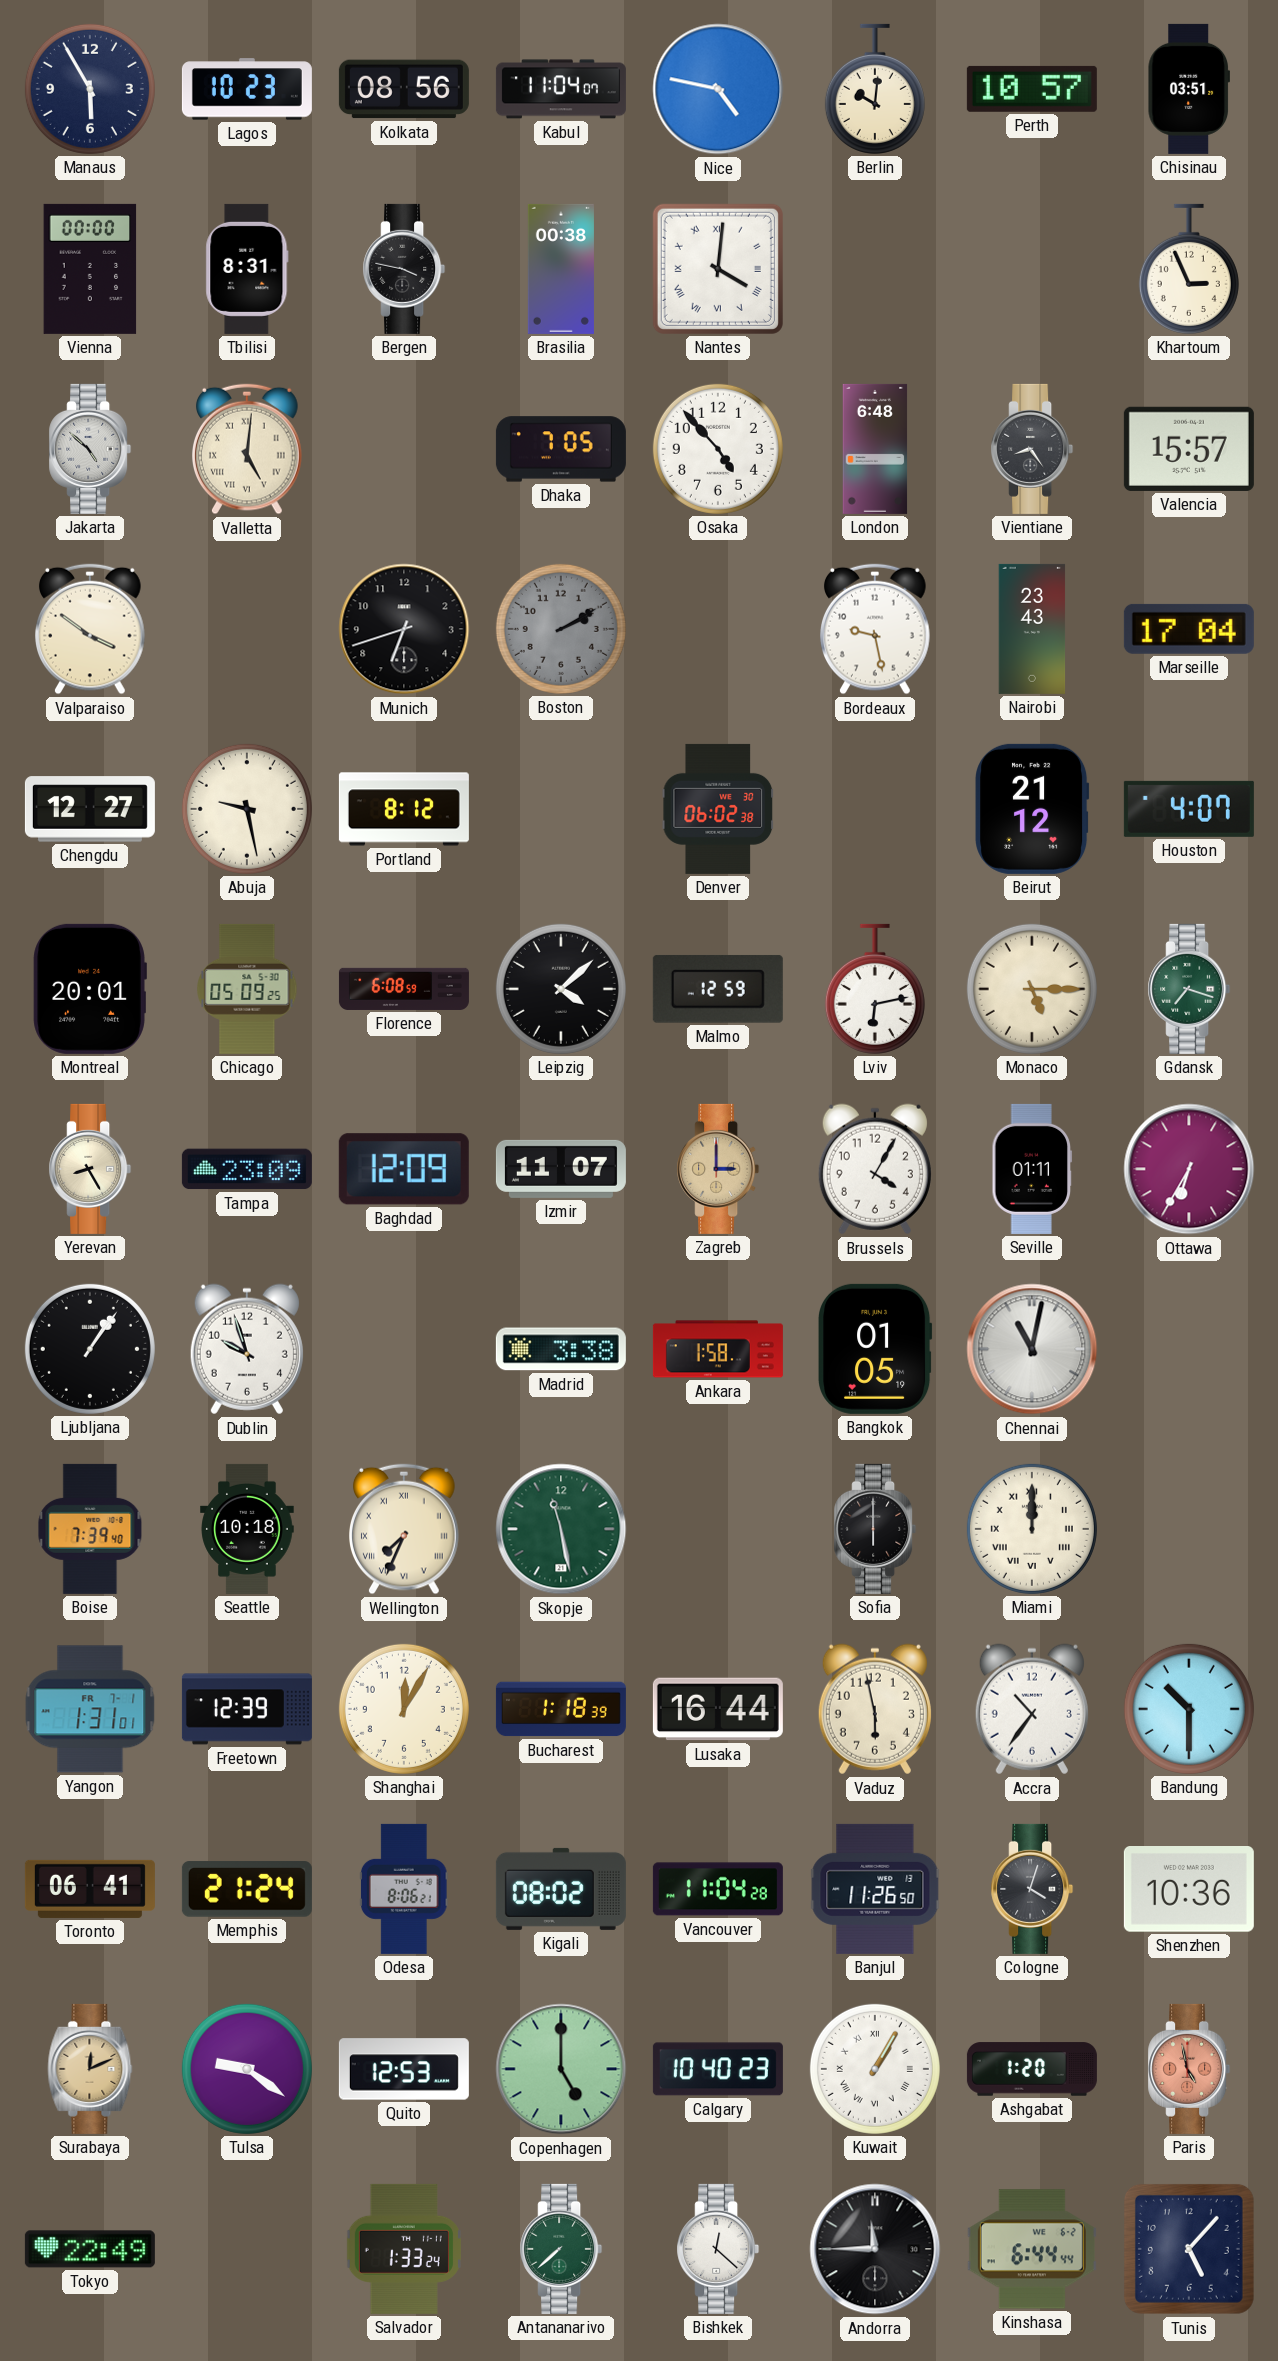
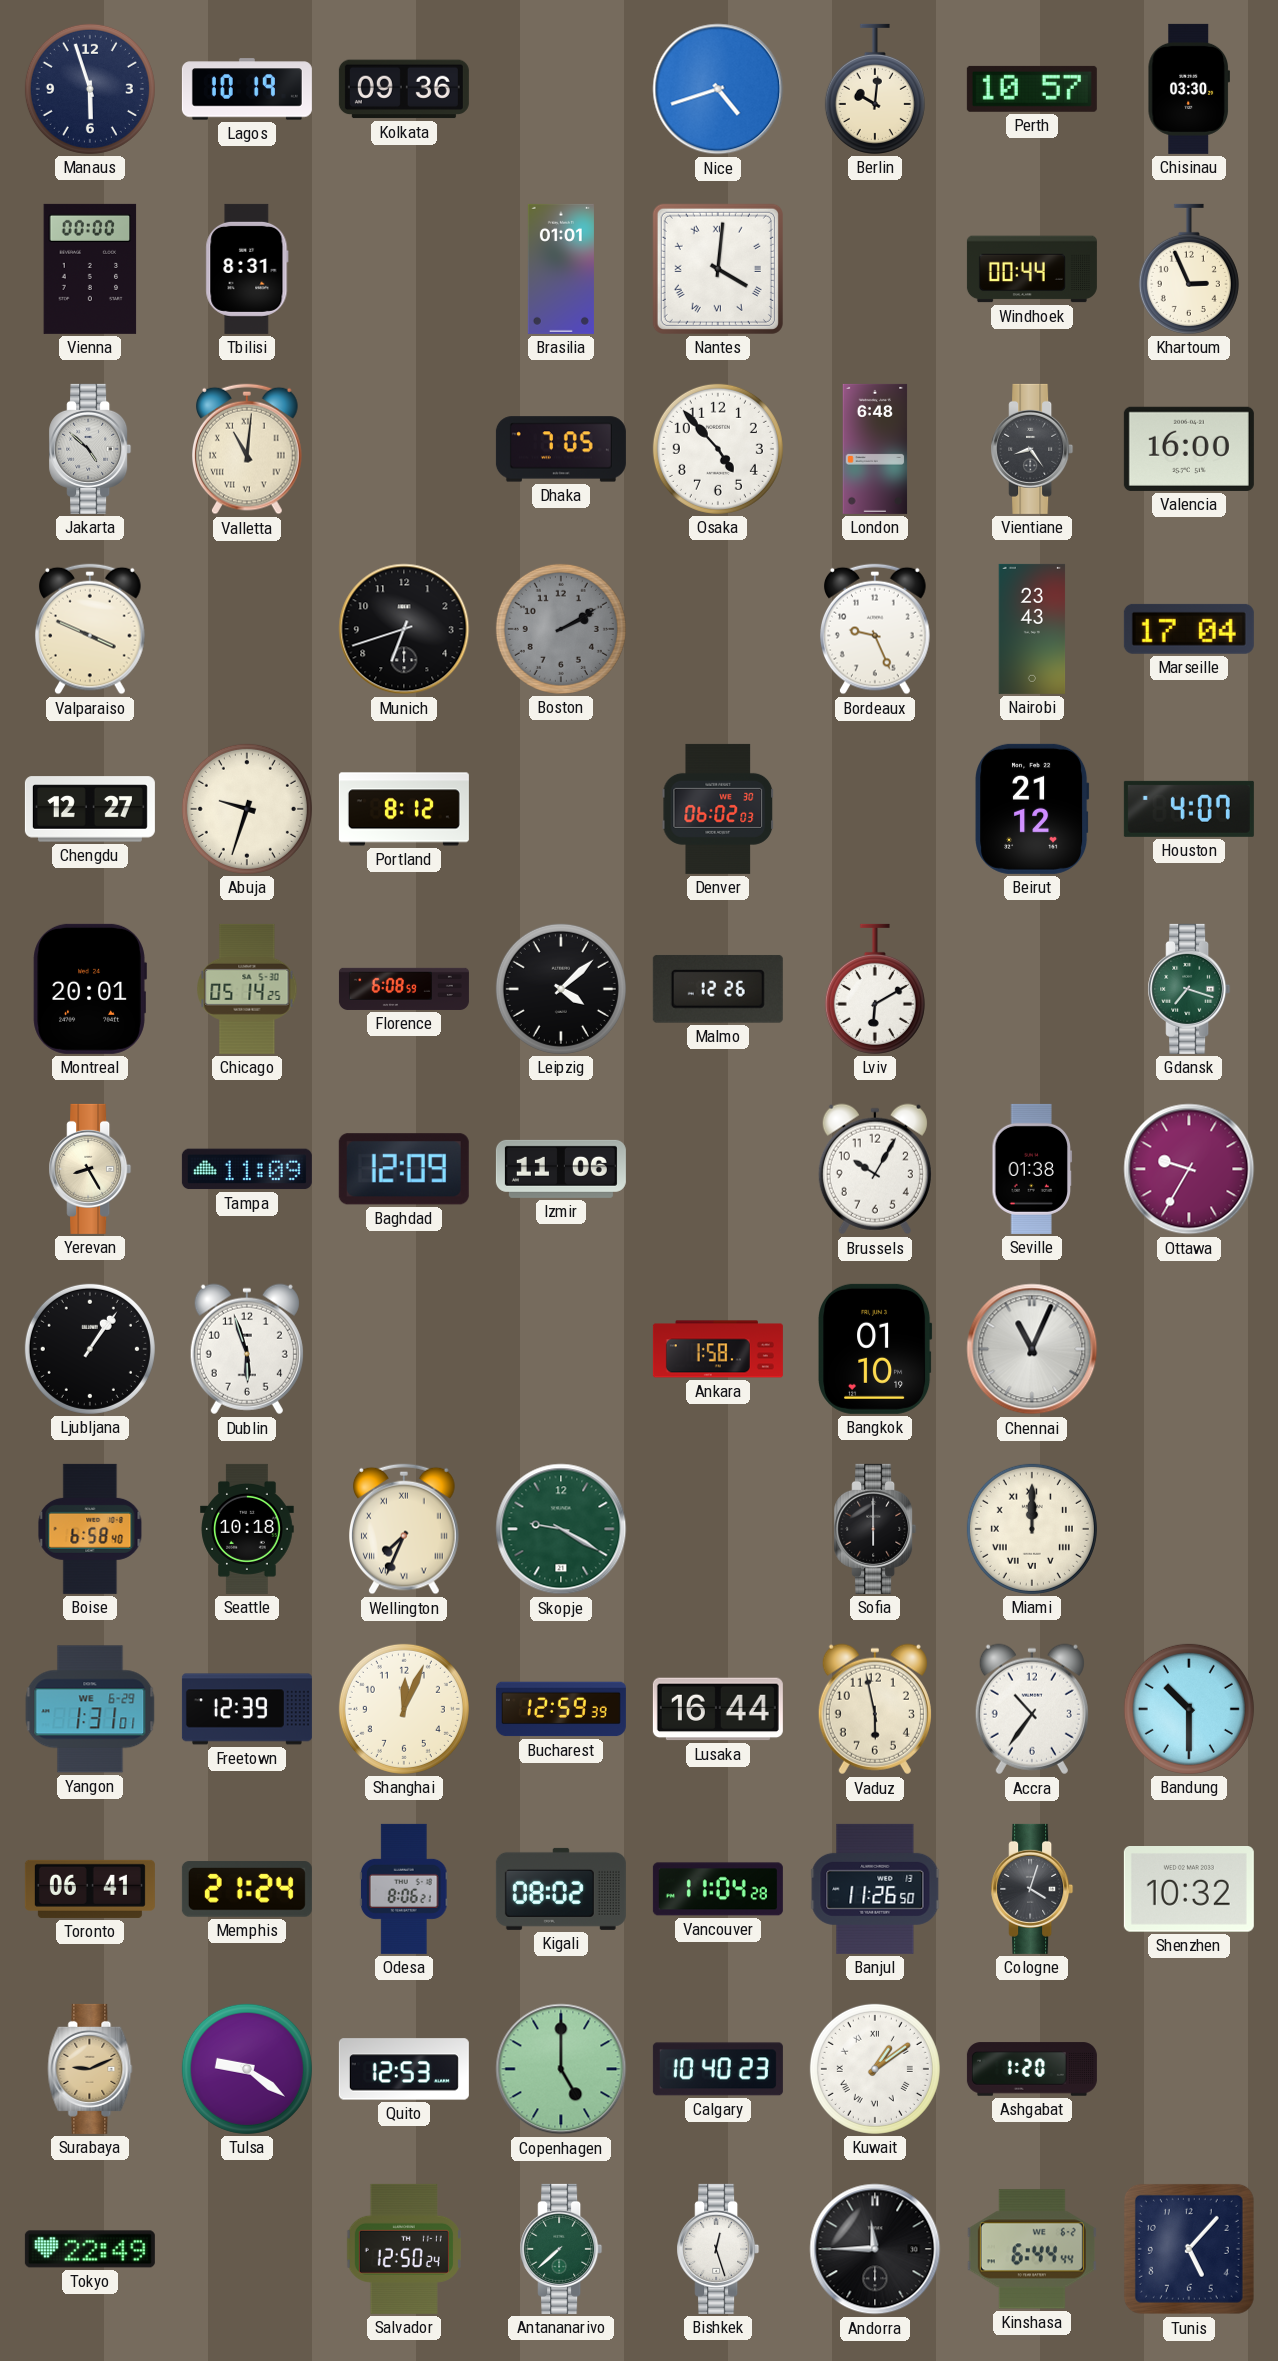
Manaus: 5:55 -> 5:57
Lagos: 10:23 -> 10:19
Kolkata: 08:56 -> 09:36
Kabul: 11:04 -> none
Nice: 4:47 -> 4:42
Chisinau: 03:51 -> 03:30
Bergen: 3:47 -> none
Brasilia: 00:38 -> 01:01
Windhoek: none -> 00:44
Valletta: 5:01 -> 11:01
Valencia: 15:57 -> 16:00
Valparaiso: 3:51 -> 3:49
Bordeaux: 9:28 -> 9:26
Abuja: 9:28 -> 9:33
Denver: 06:02:38 -> 06:02:03
Chicago: 05:09 -> 05:14
Malmo: 12:59 -> 12:26
Lviv: 6:13 -> 6:10
Monaco: 5:15 -> none
Tampa: 23:09 -> 11:09
Izmir: 11:07 -> 11:06
Zagreb: 3:00 -> none
Brussels: 4:05 -> 10:05
Seville: 01:11 -> 01:38
Ottawa: 6:35 -> 9:35
Dublin: 9:57 -> 5:57
Madrid: 3:38 -> none
Bangkok: 01:05 -> 01:10
Chennai: 11:02 -> 11:04
Boise: 7:39 -> 6:58
Skopje: 11:28 -> 9:20
Yangon date: FR 7-1 -> WE 6-29
Shanghai: 12:05 -> 12:04
Bucharest: 1:18 -> 12:59
Shenzhen: 10:36 -> 10:32
Surabaya: 12:11 -> 9:11
Kuwait: 1:05 -> 1:09
Paris: 4:58 -> none
Salvador: 1:33 -> 12:50
Bishkek: 12:22 -> 12:27
